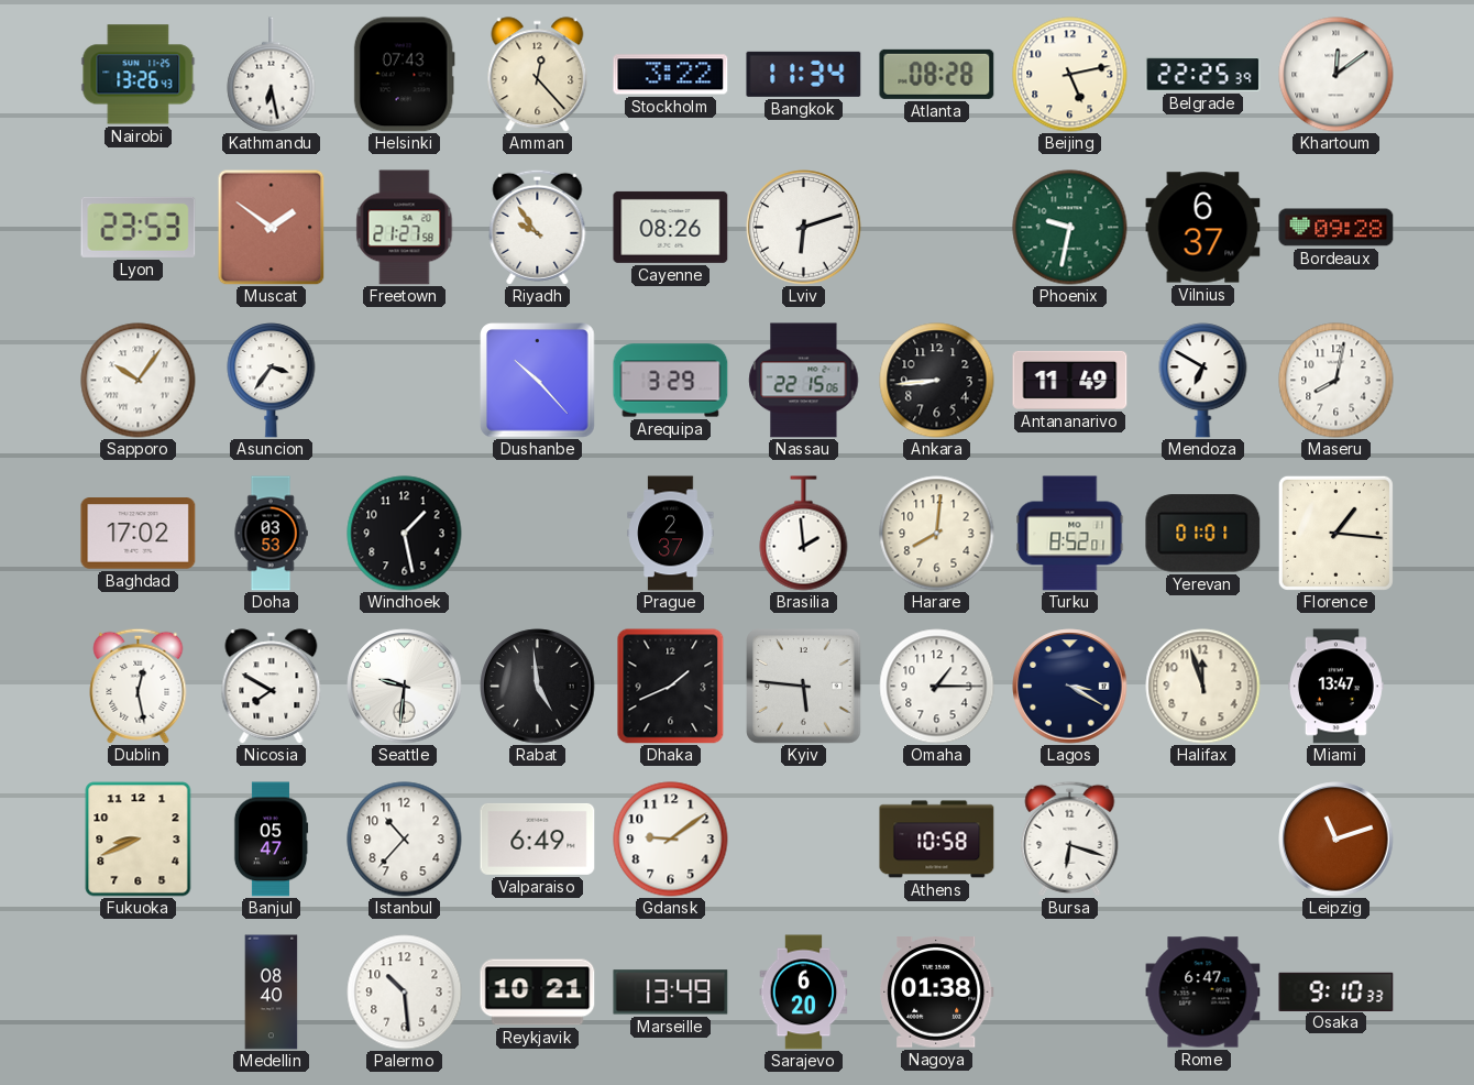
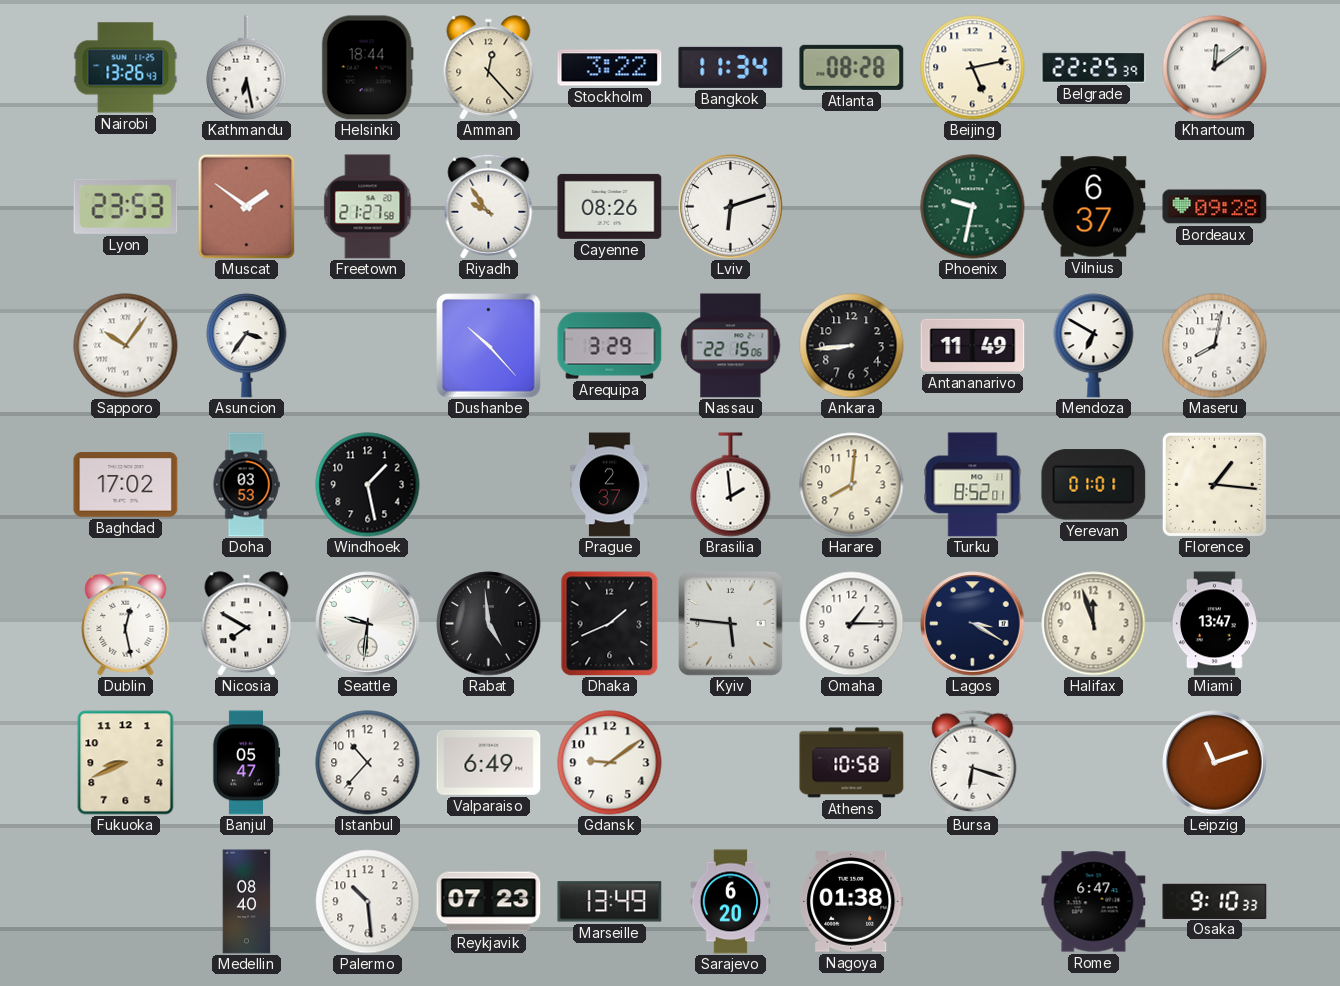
Helsinki: 07:43 -> 18:44
Reykjavik: 10:21 -> 07:23
